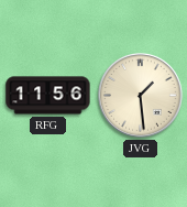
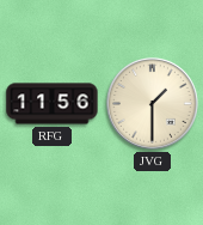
JVG: 1:29 -> 1:30
